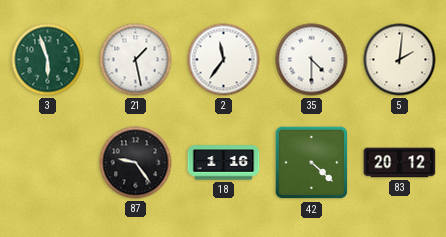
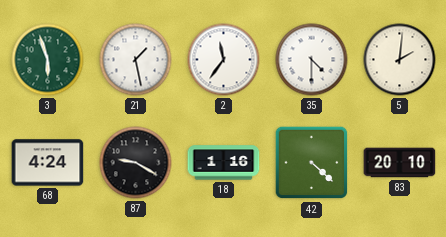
68: none -> 4:24
87: 9:24 -> 9:20
83: 20:12 -> 20:10
